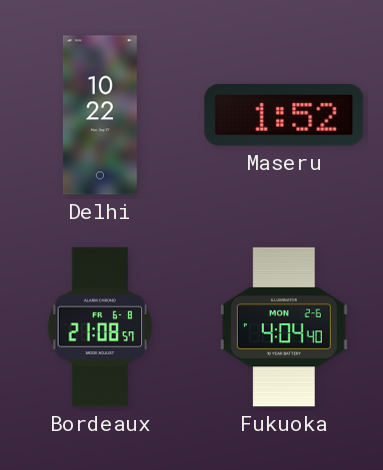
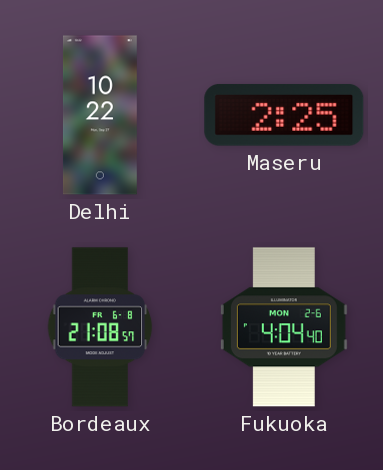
Maseru: 1:52 -> 2:25
